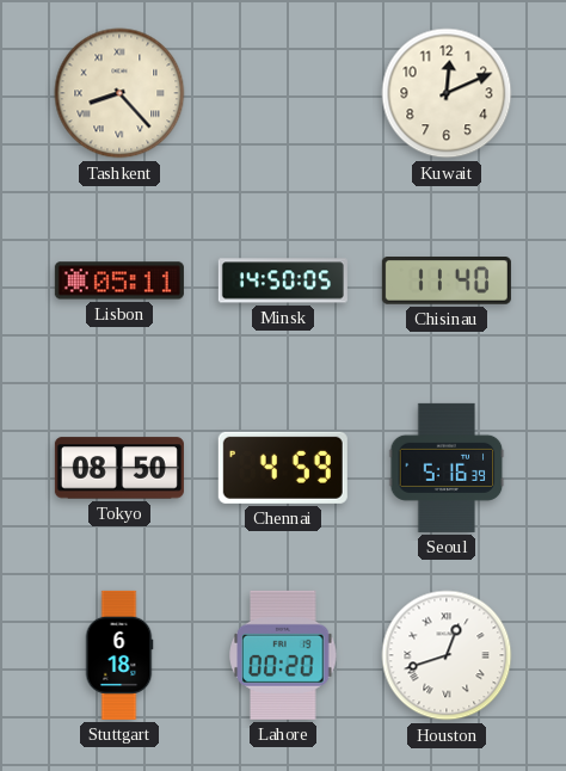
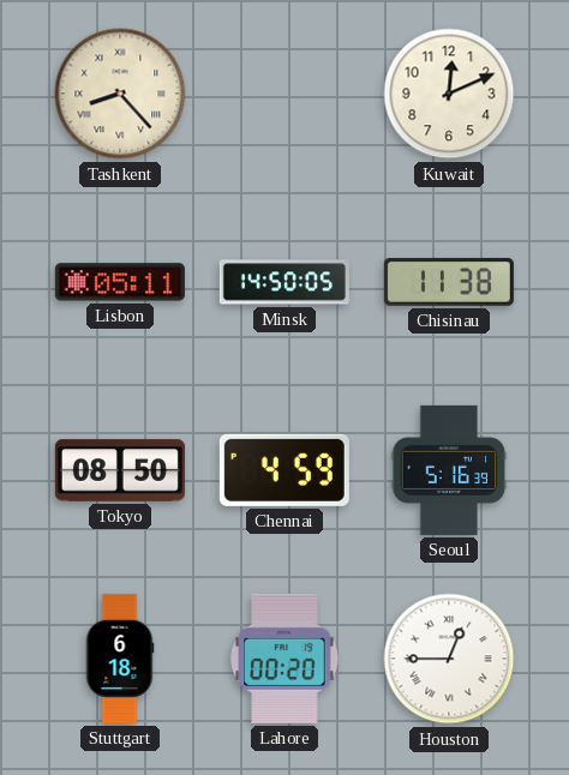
Chisinau: 11:40 -> 11:38
Houston: 12:42 -> 12:45
